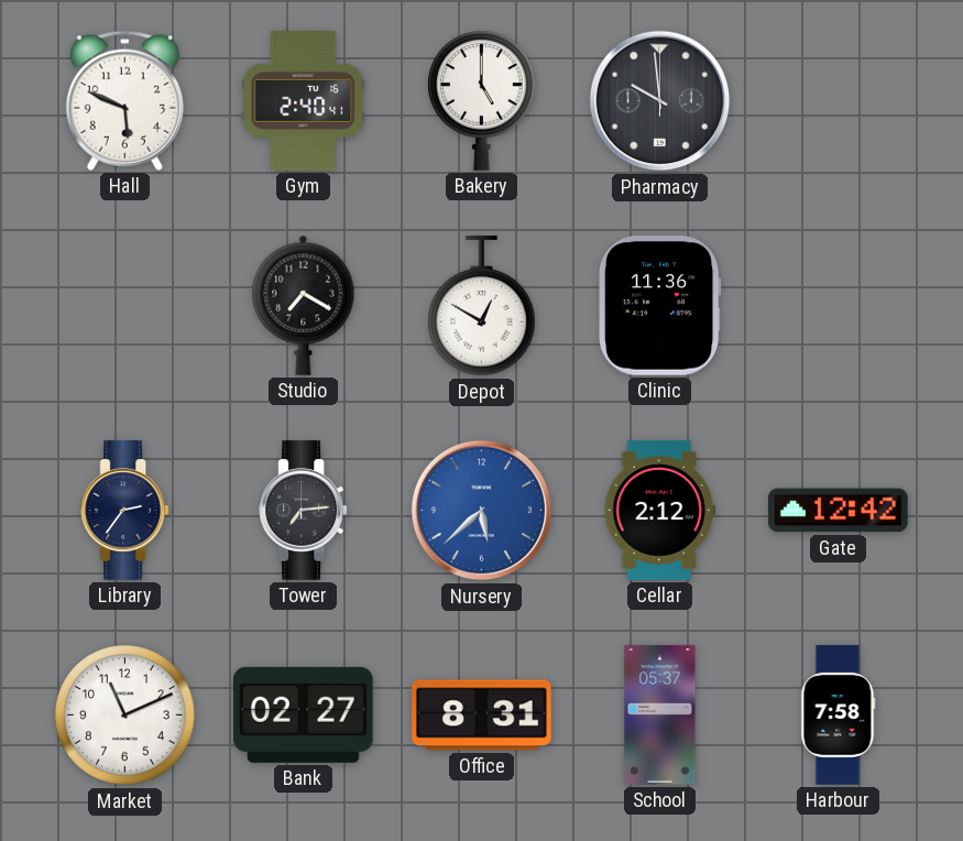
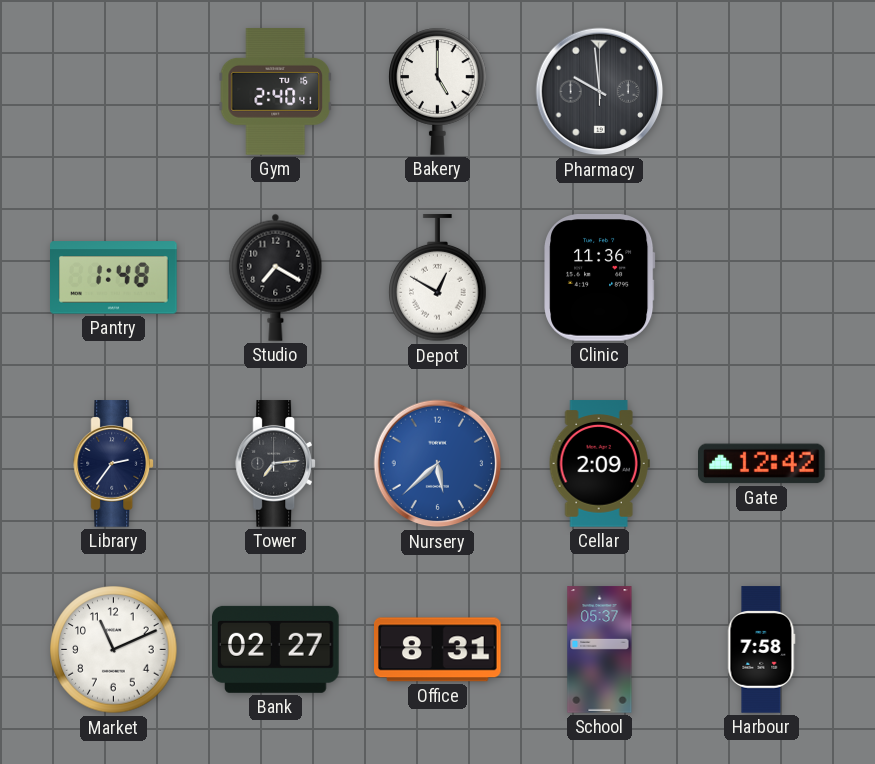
Hall: 5:49 -> none
Pantry: none -> 1:48
Cellar: 2:12 -> 2:09
